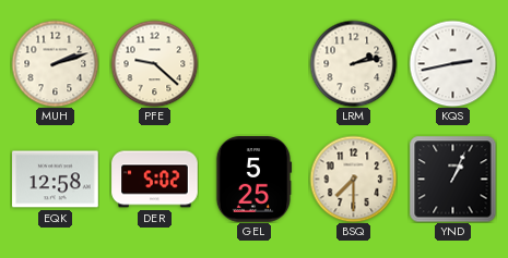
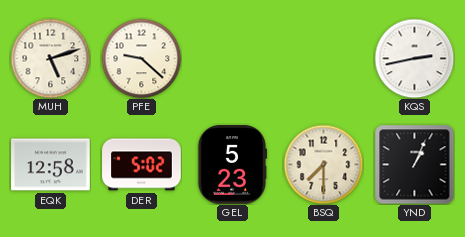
MUH: 2:12 -> 5:12
LRM: 2:13 -> none
GEL: 5:25 -> 5:23
